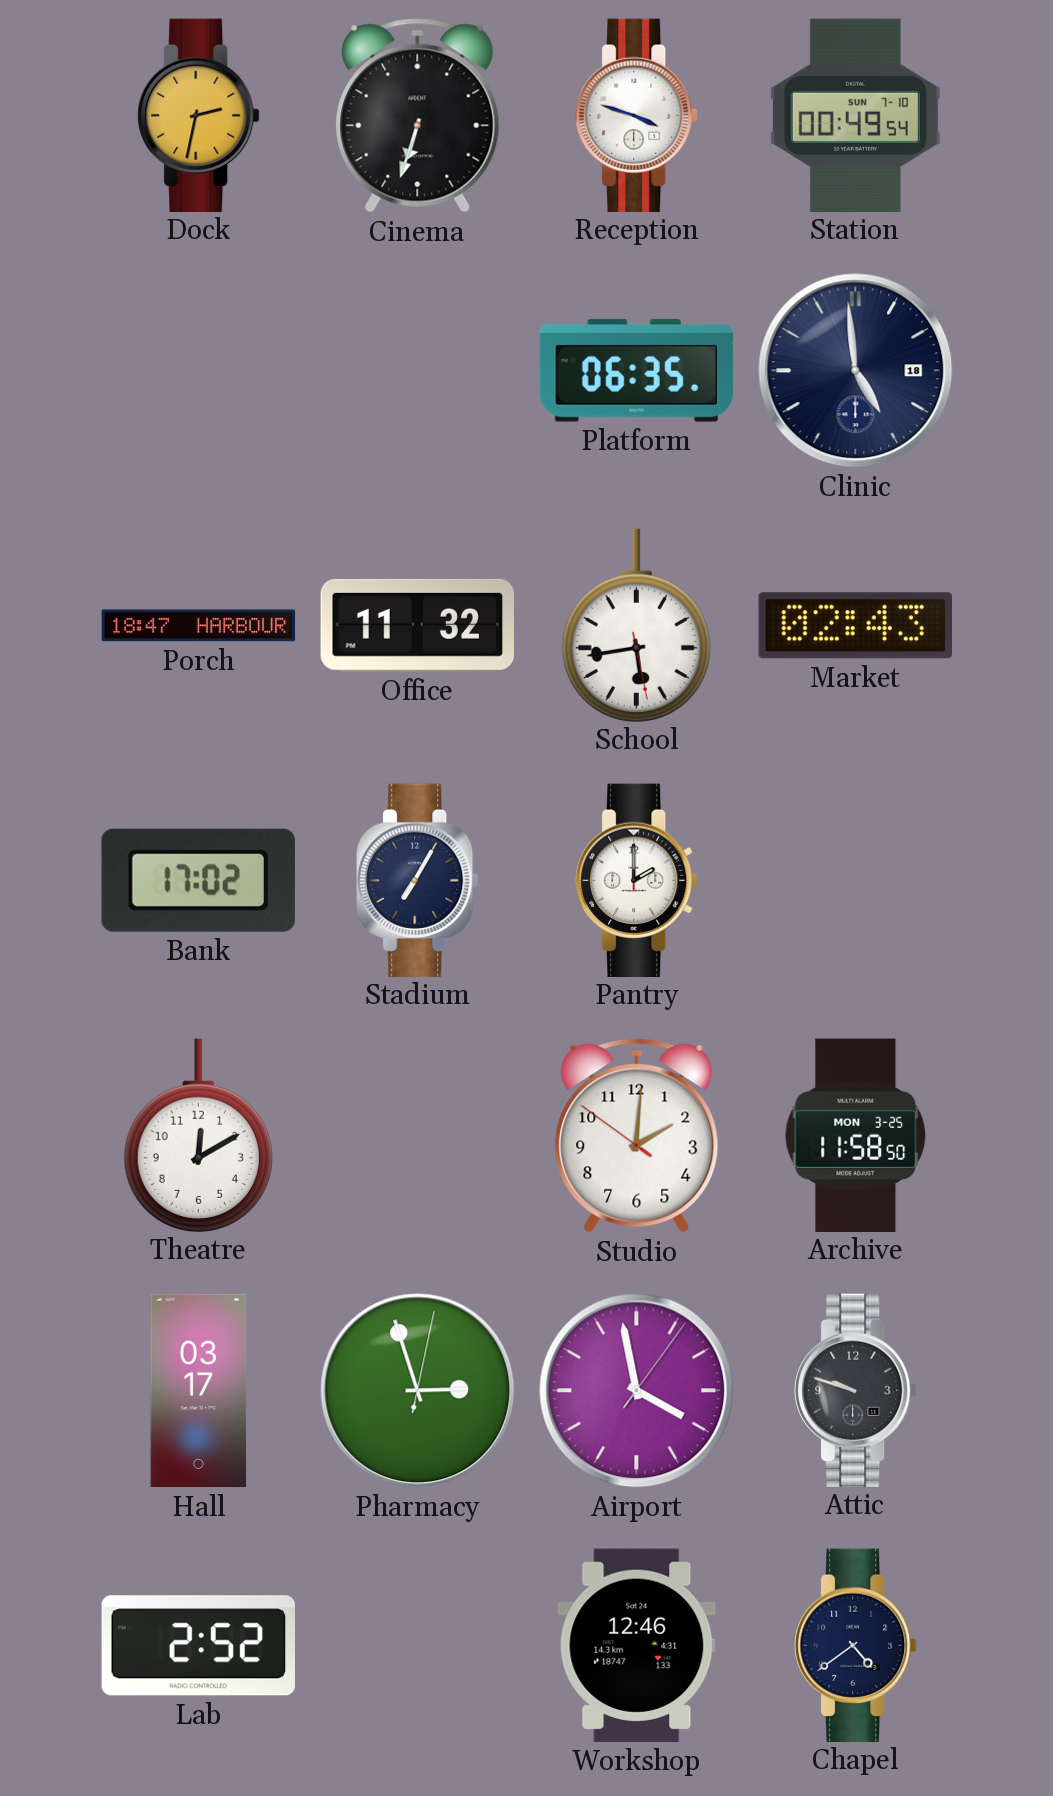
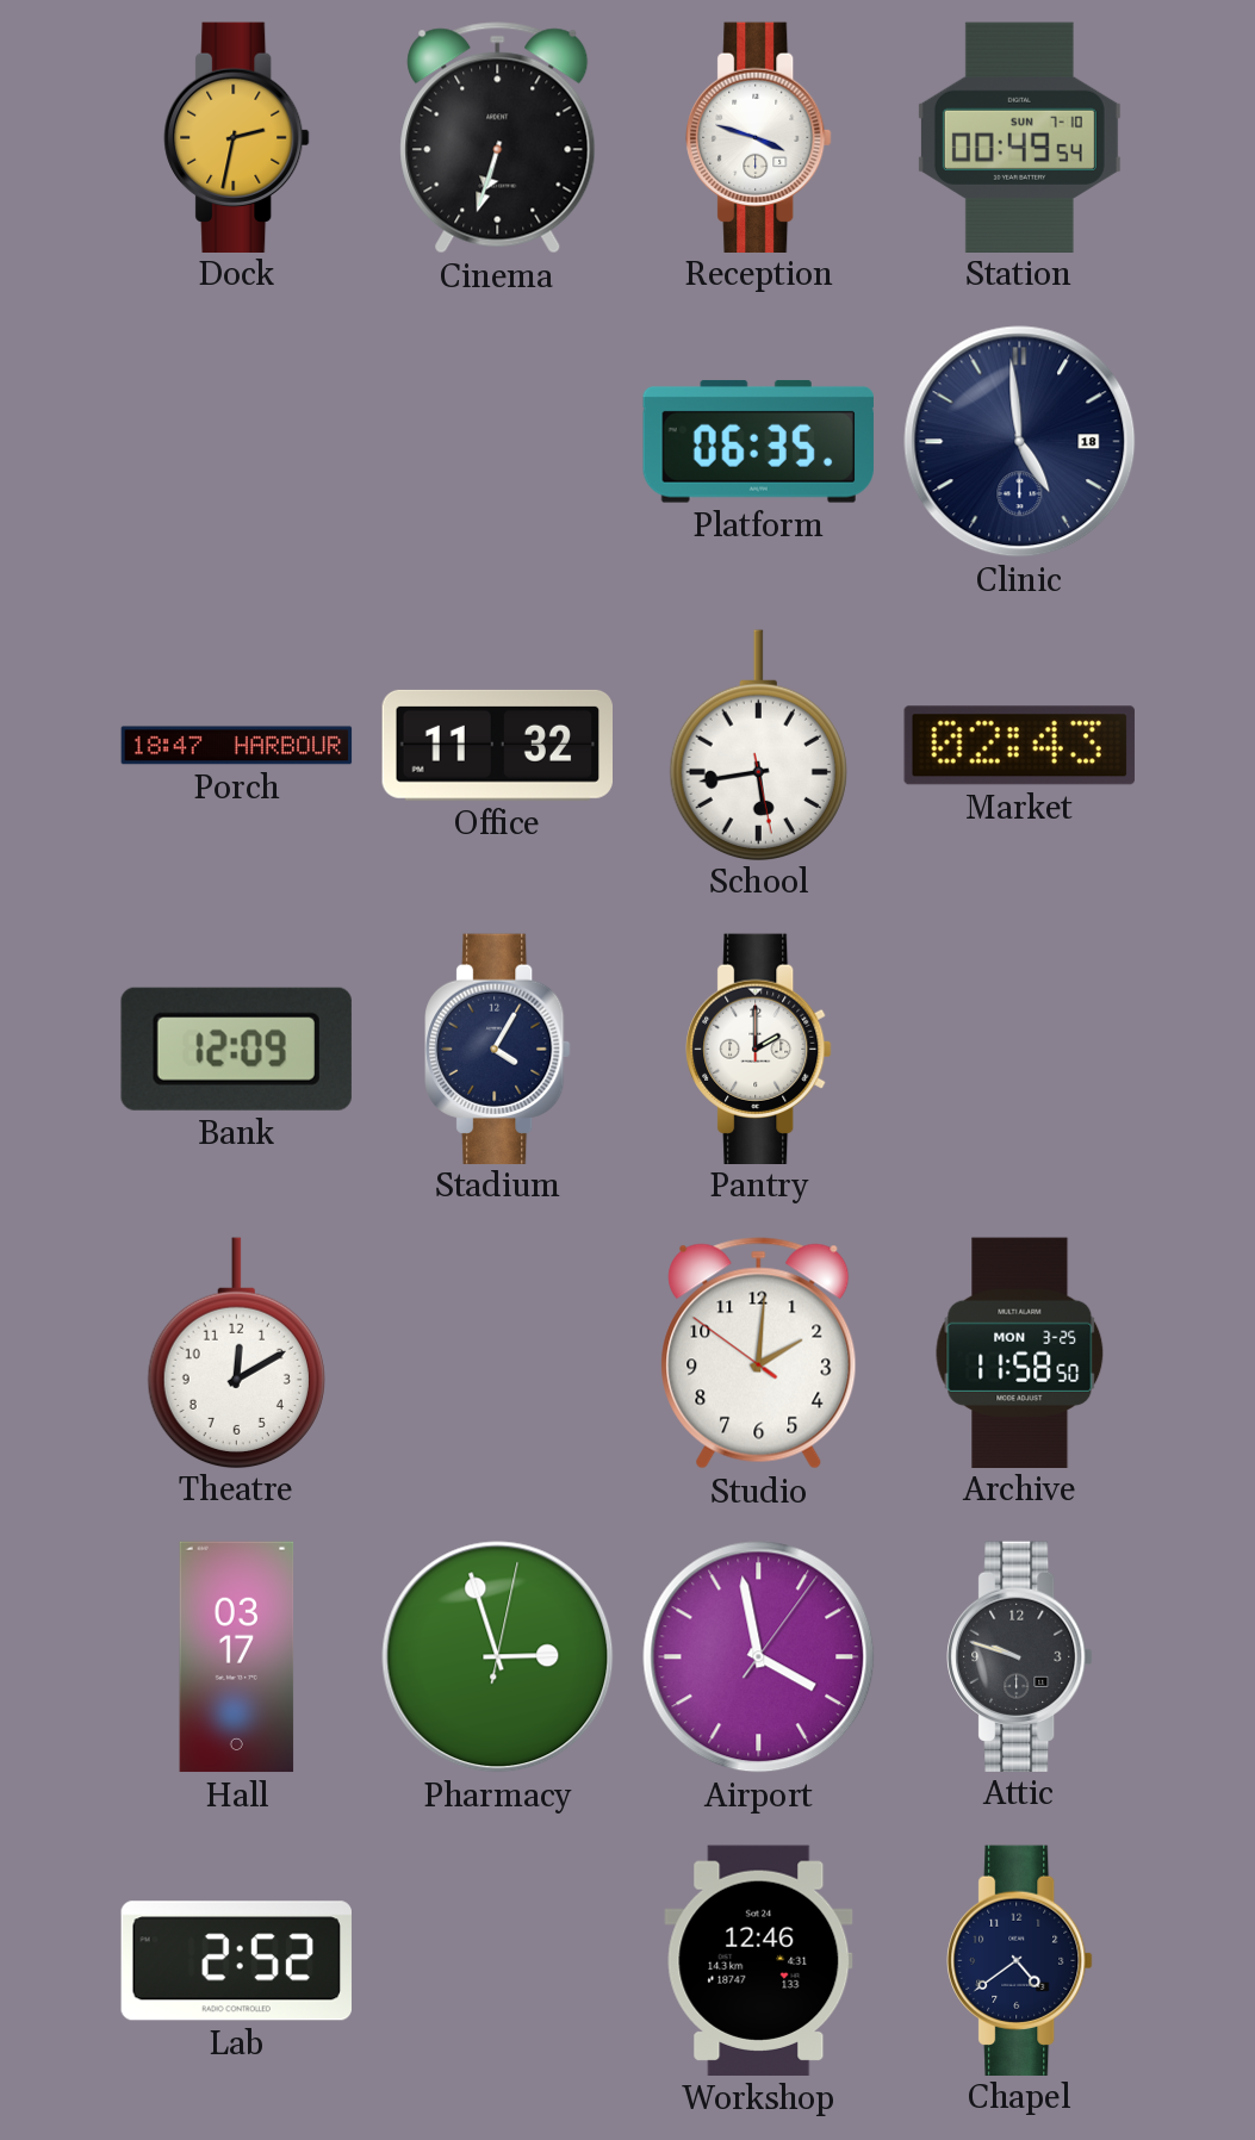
Bank: 17:02 -> 12:09
Stadium: 7:05 -> 4:05
